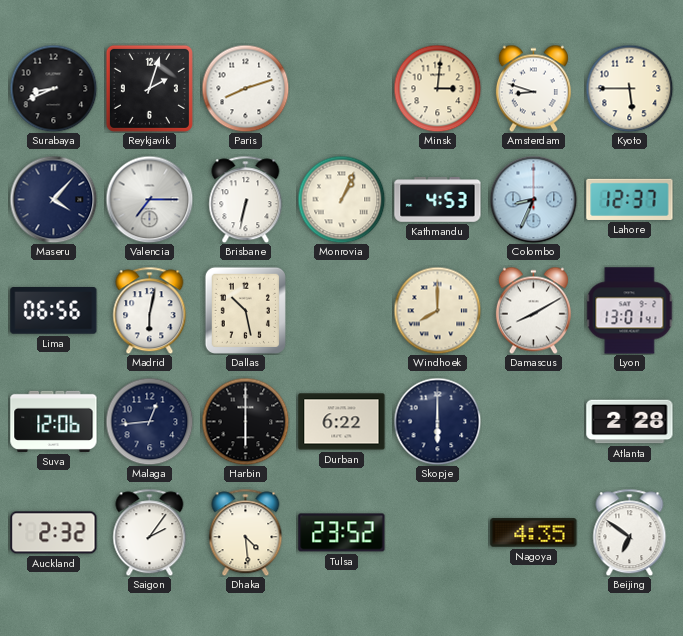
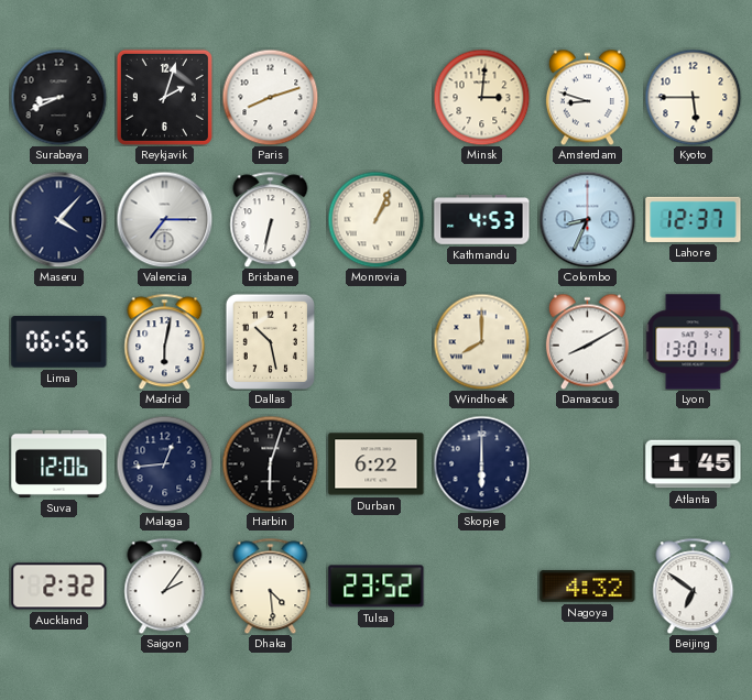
Harbin: 6:00 -> 6:03
Atlanta: 2:28 -> 1:45
Nagoya: 4:35 -> 4:32
